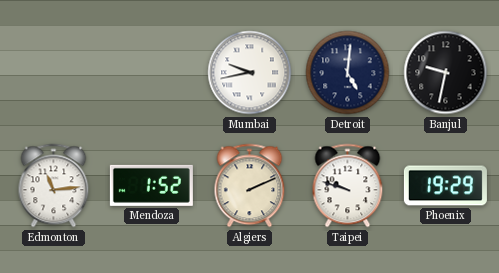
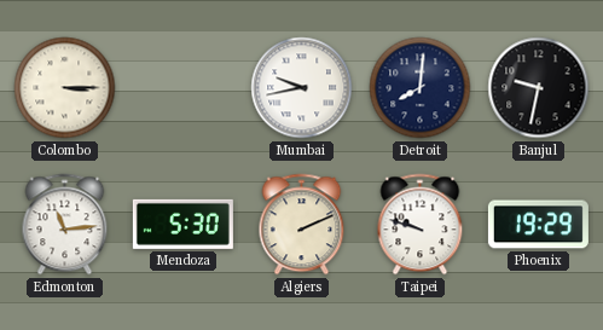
Colombo: none -> 3:15
Detroit: 5:01 -> 8:01
Mendoza: 1:52 -> 5:30
